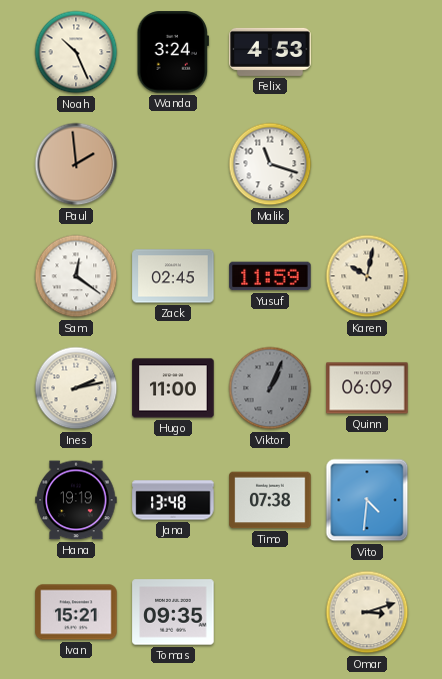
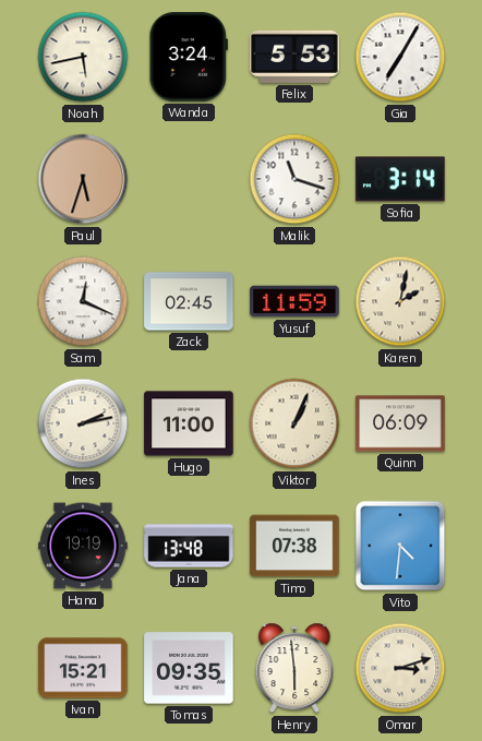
Noah: 10:26 -> 5:43
Felix: 4:53 -> 5:53
Gia: none -> 7:05
Paul: 1:59 -> 5:33
Sofia: none -> 3:14
Sam: 12:21 -> 12:19
Karen: 10:02 -> 2:02
Viktor dial: grey -> cream
Henry: none -> 5:59
